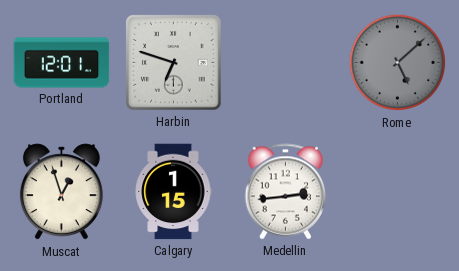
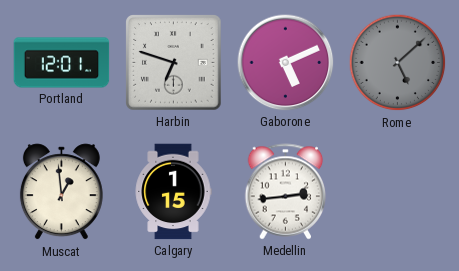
Gaborone: none -> 5:11
Muscat: 12:57 -> 12:59
